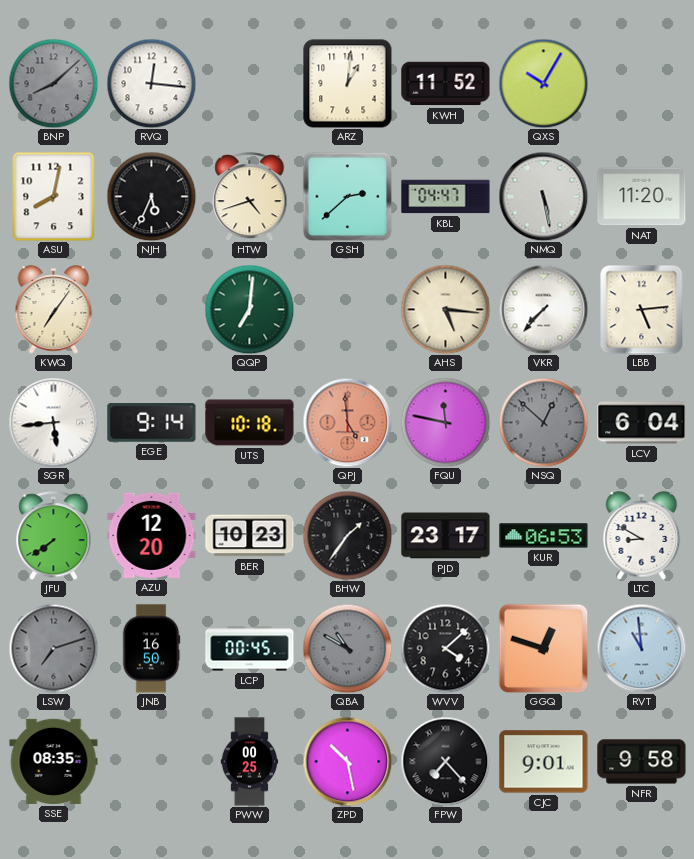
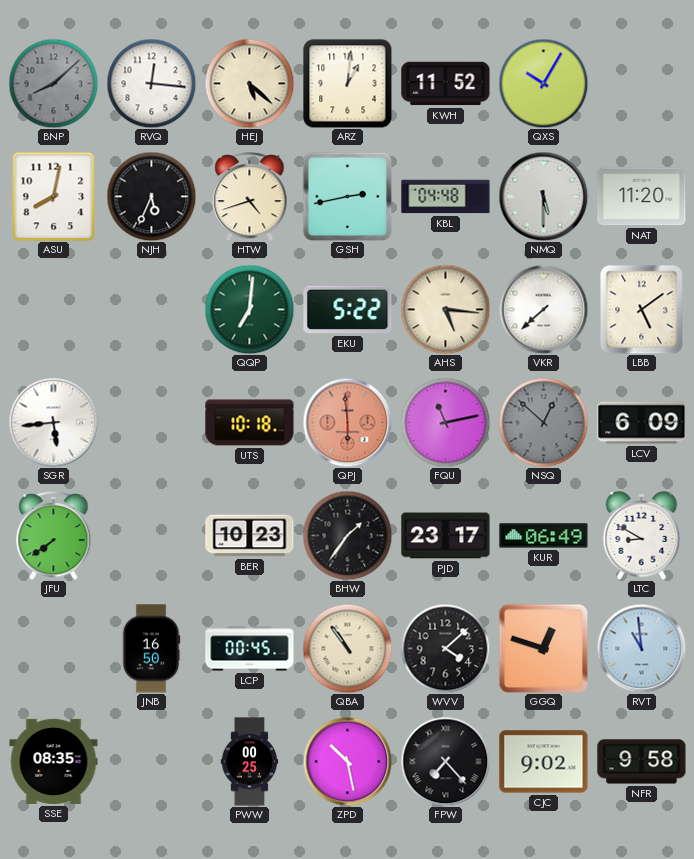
HEJ: none -> 5:22
GSH: 2:38 -> 2:43
KBL: 04:47 -> 04:48
NMQ: 5:28 -> 5:30
KWQ: 7:06 -> none
EKU: none -> 5:22
VKR: 7:37 -> 7:38
LBB: 5:14 -> 5:09
EGE: 9:14 -> none
QPJ: 4:59 -> 5:59
FQU: 11:47 -> 11:13
LCV: 6:04 -> 6:09
AZU: 12:20 -> none
KUR: 06:53 -> 06:49
LSW: 7:12 -> none
QBA: 10:50 -> 10:54
QBA dial: grey -> cream
CJC: 9:01 -> 9:02
